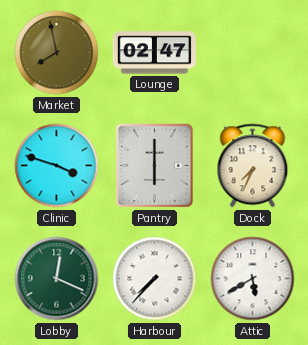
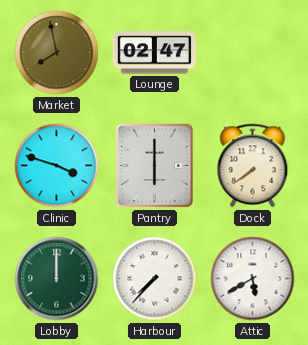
Dock: 7:34 -> 7:39
Lobby: 12:19 -> 12:00
